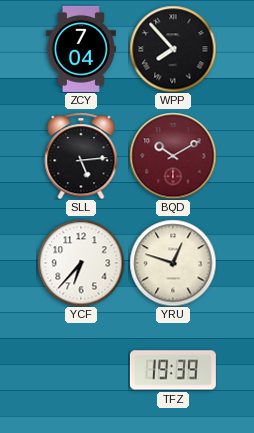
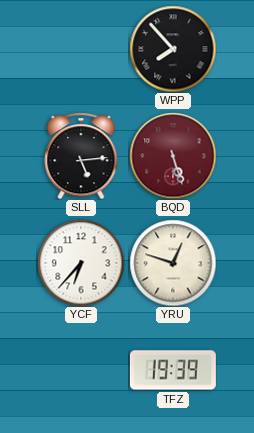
ZCY: 7:04 -> none
BQD: 10:10 -> 5:27
